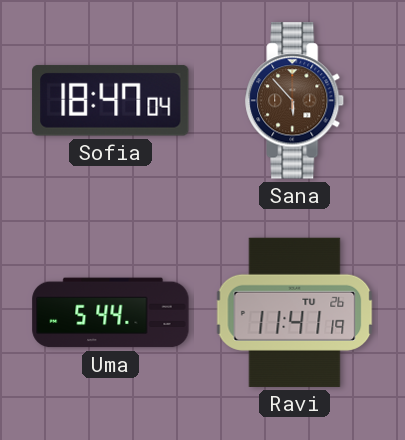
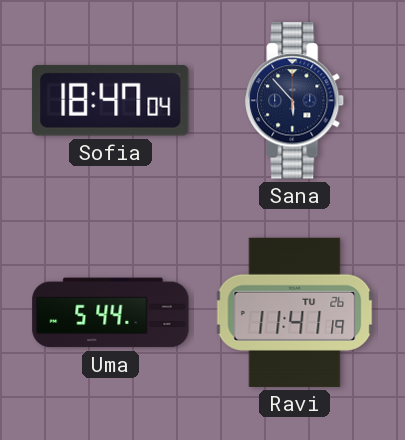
Sana dial: brown -> navy
